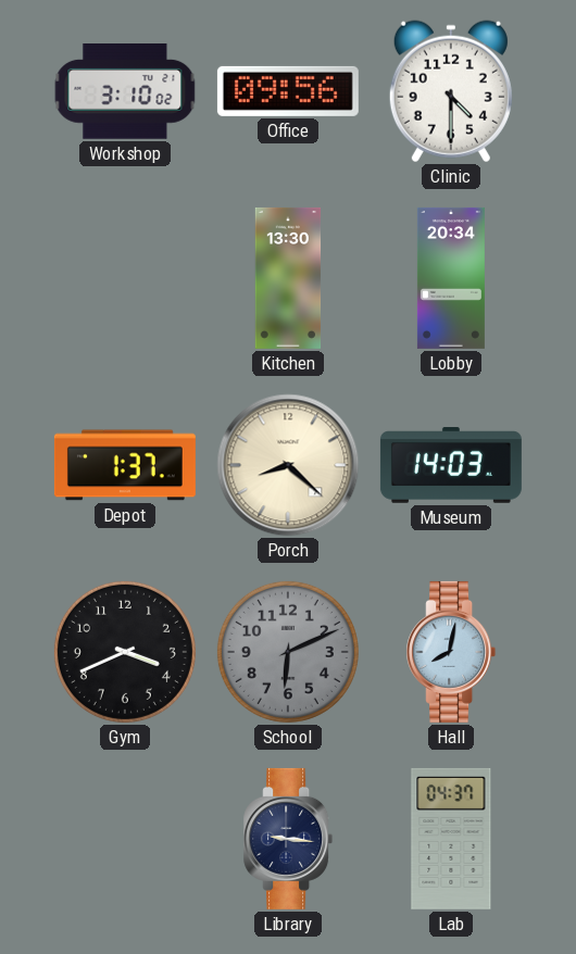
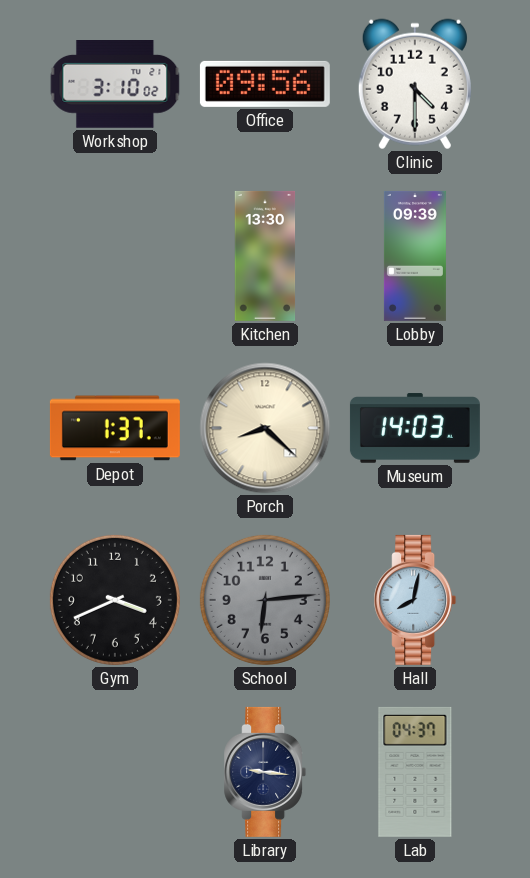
Lobby: 20:34 -> 09:39
School: 6:11 -> 6:14
